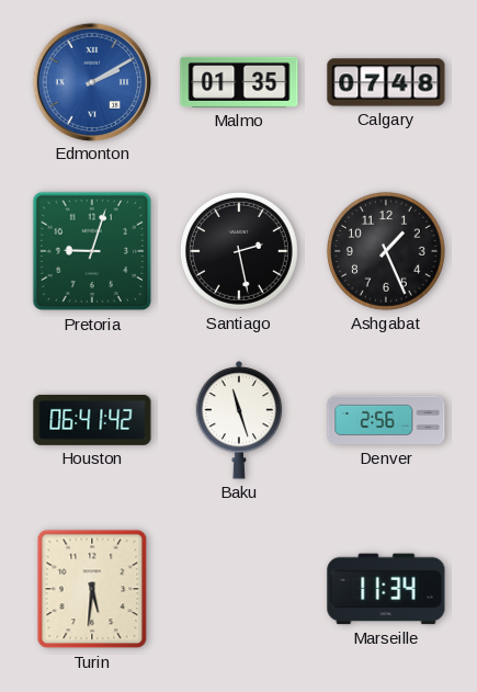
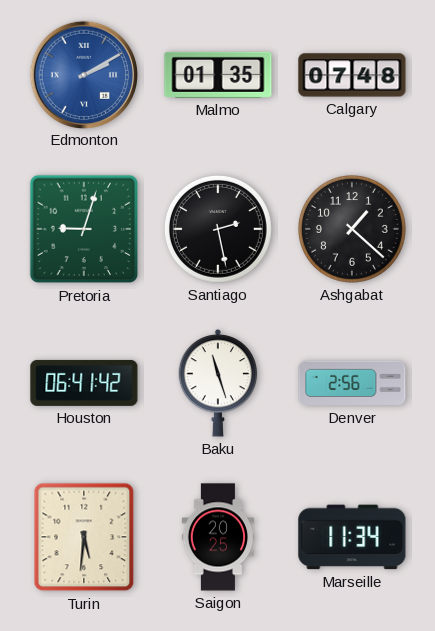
Ashgabat: 1:26 -> 1:22
Saigon: none -> 20:25
